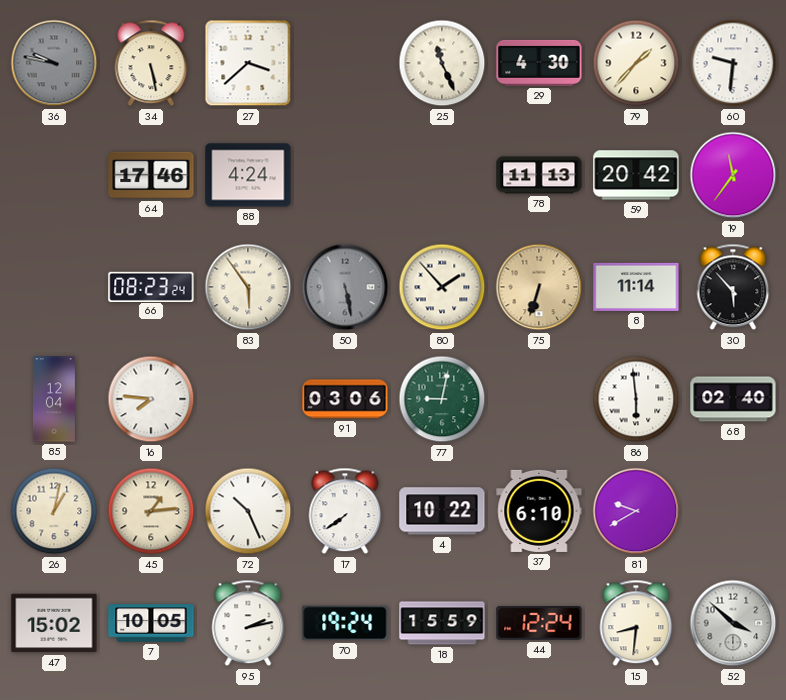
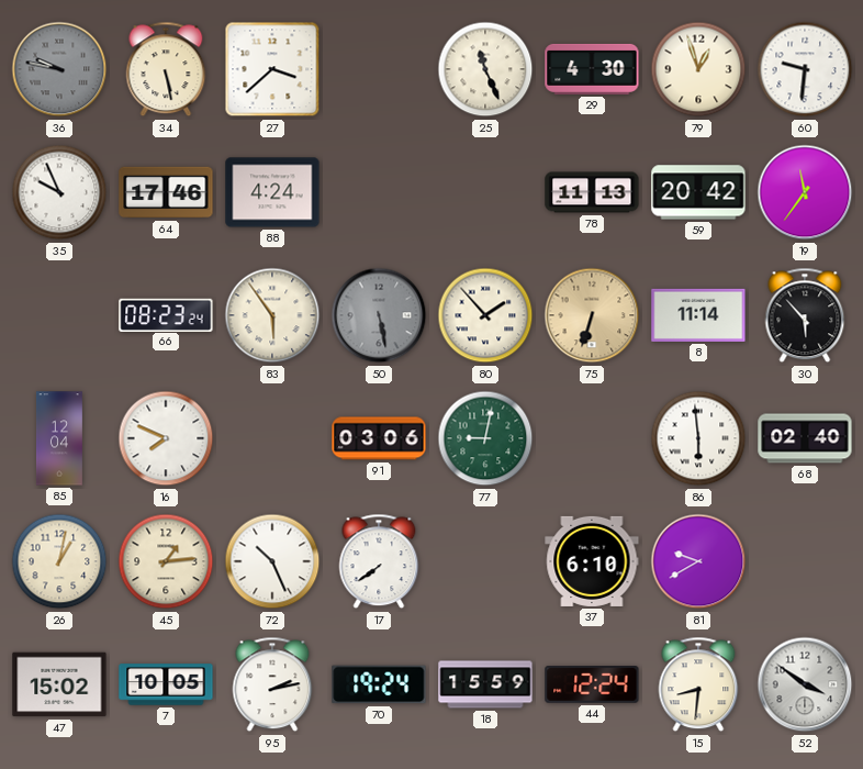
79: 1:37 -> 12:57
35: none -> 9:56
16: 7:46 -> 7:49
4: 10:22 -> none
52: 3:52 -> 3:51
